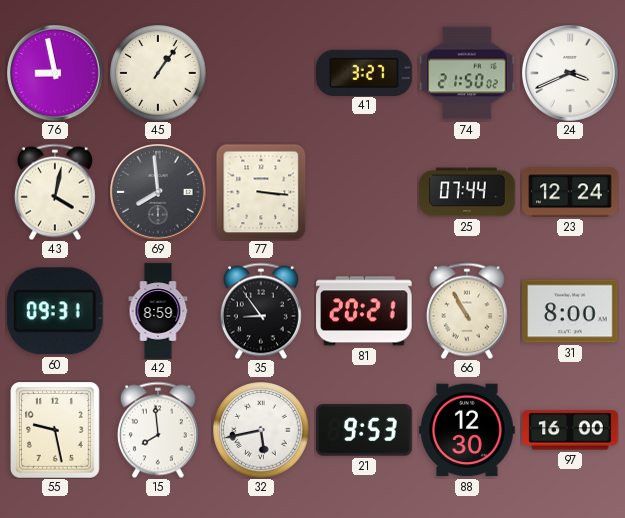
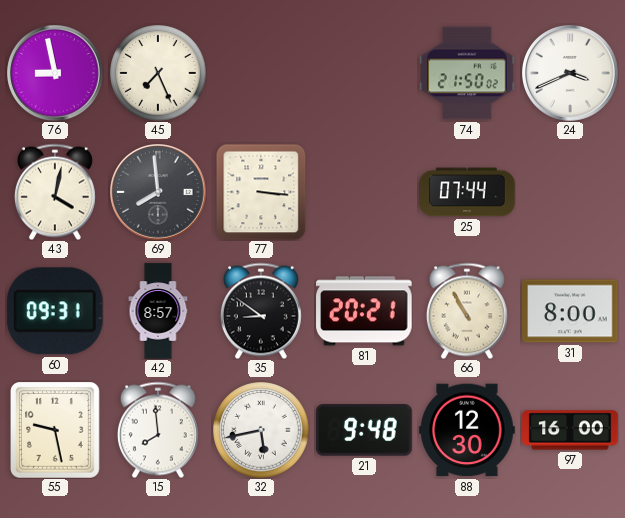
45: 1:06 -> 7:26
41: 3:27 -> none
23: 12:24 -> none
42: 8:59 -> 8:57
35: 8:54 -> 8:51
21: 9:53 -> 9:48
